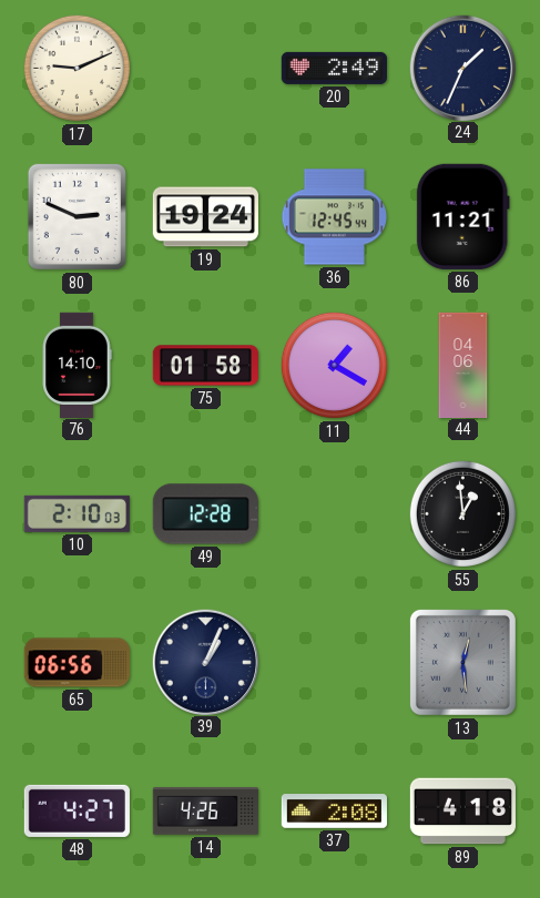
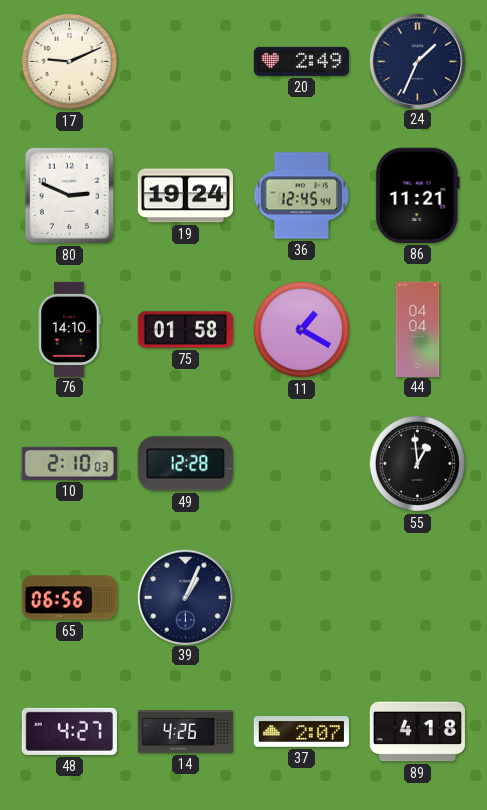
44: 04:06 -> 04:04
13: 12:29 -> none
37: 2:08 -> 2:07
